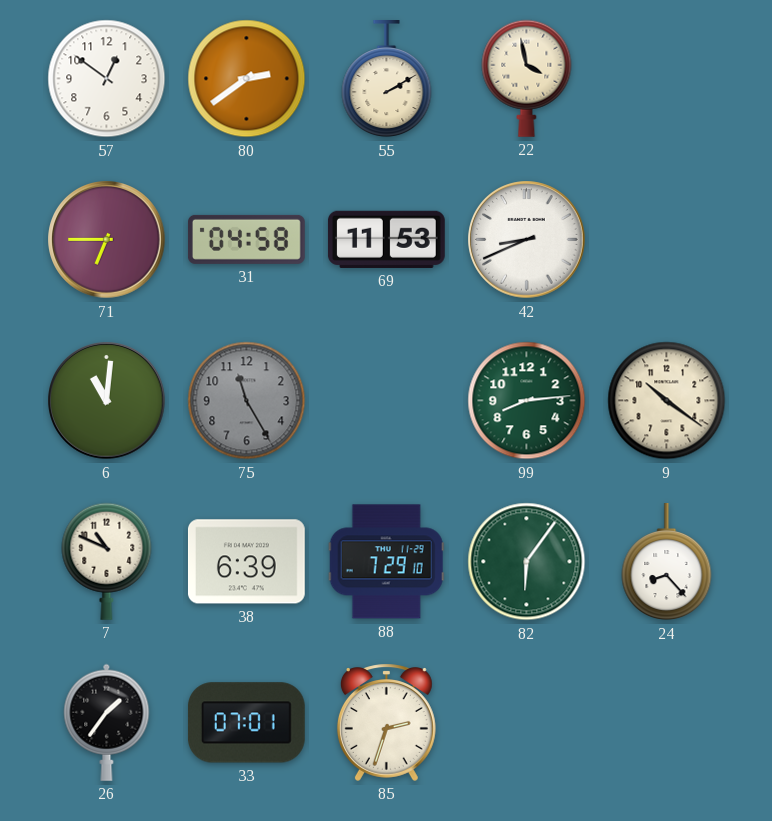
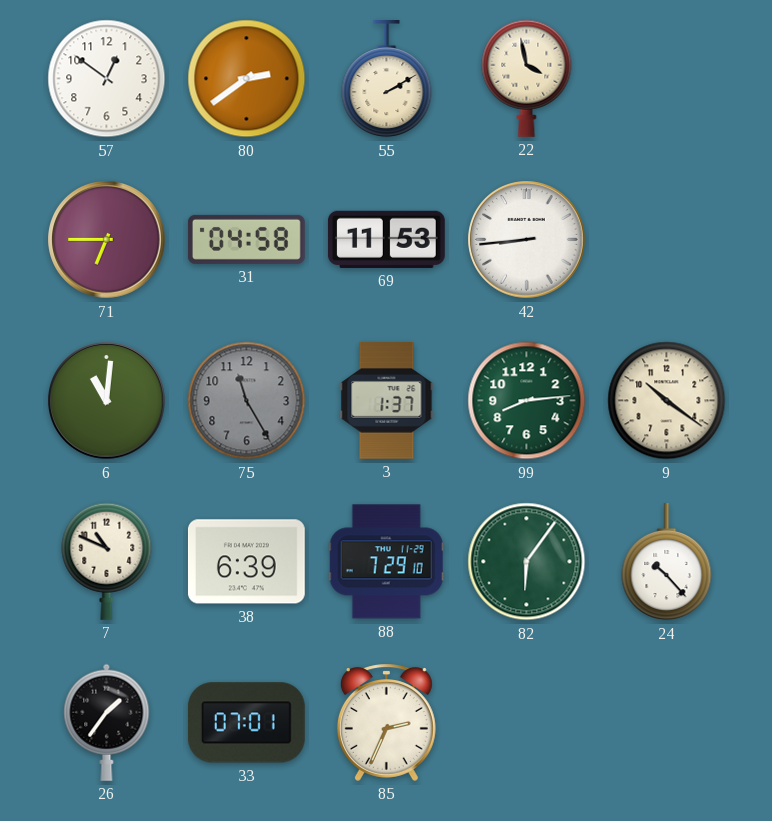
42: 8:41 -> 8:44
3: none -> 1:37
24: 8:23 -> 10:23
85: 2:33 -> 2:34
